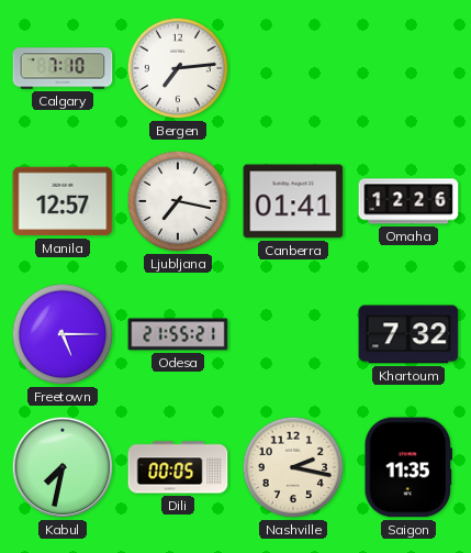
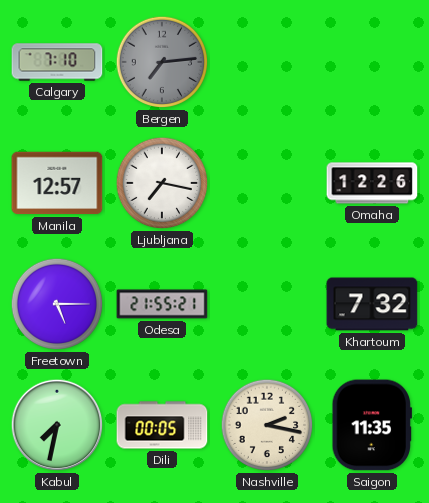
Bergen dial: white -> grey
Canberra: 01:41 -> none
